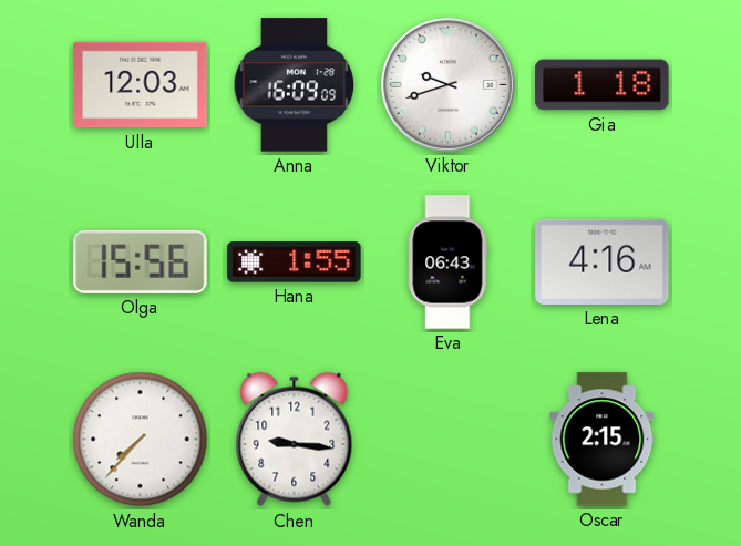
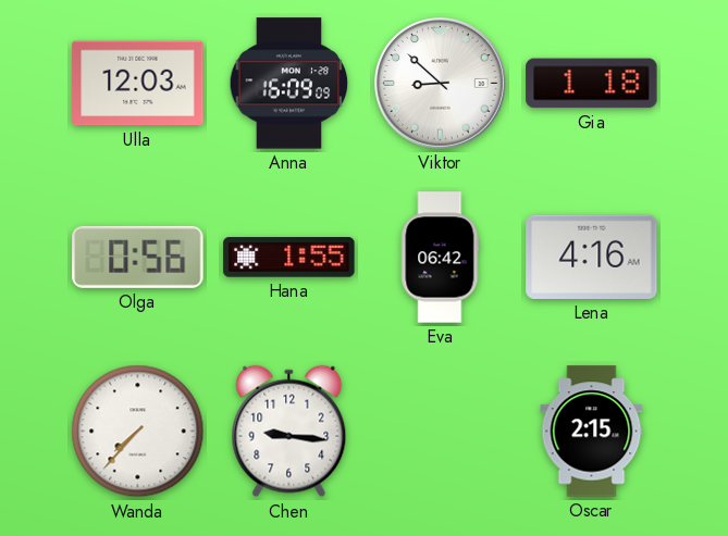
Viktor: 9:42 -> 8:52
Olga: 15:56 -> 0:56
Eva: 06:43 -> 06:42
